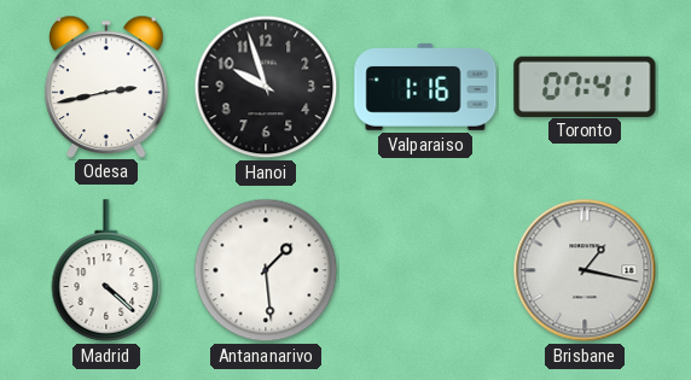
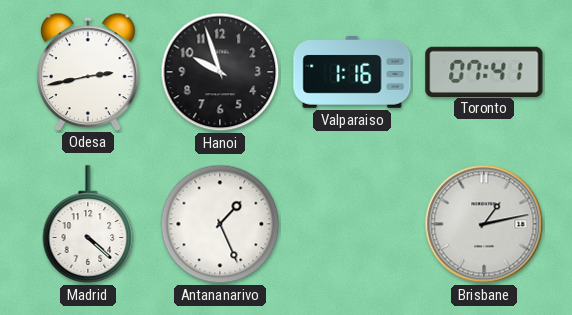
Antananarivo: 1:29 -> 1:26
Brisbane: 1:17 -> 1:13
